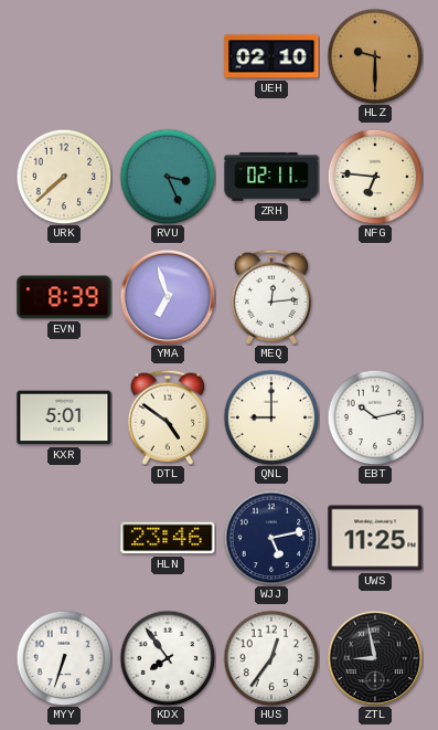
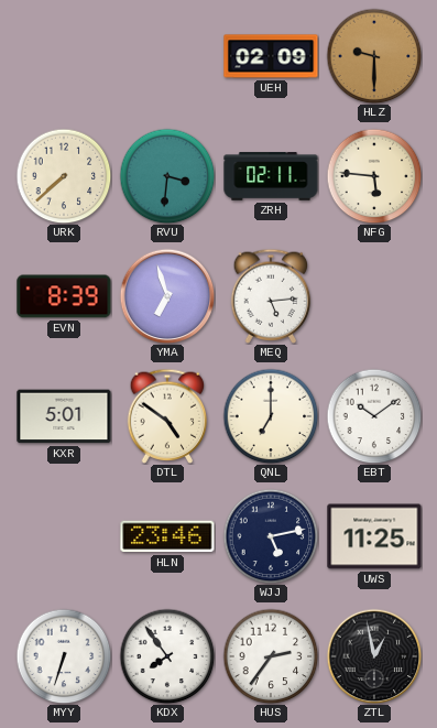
UEH: 02:10 -> 02:09
RVU: 3:26 -> 3:31
NFG: 6:46 -> 5:46
MEQ: 12:14 -> 5:14
QNL: 9:00 -> 7:00
EBT: 10:13 -> 10:09
HUS: 12:36 -> 2:36
ZTL: 8:58 -> 12:58
